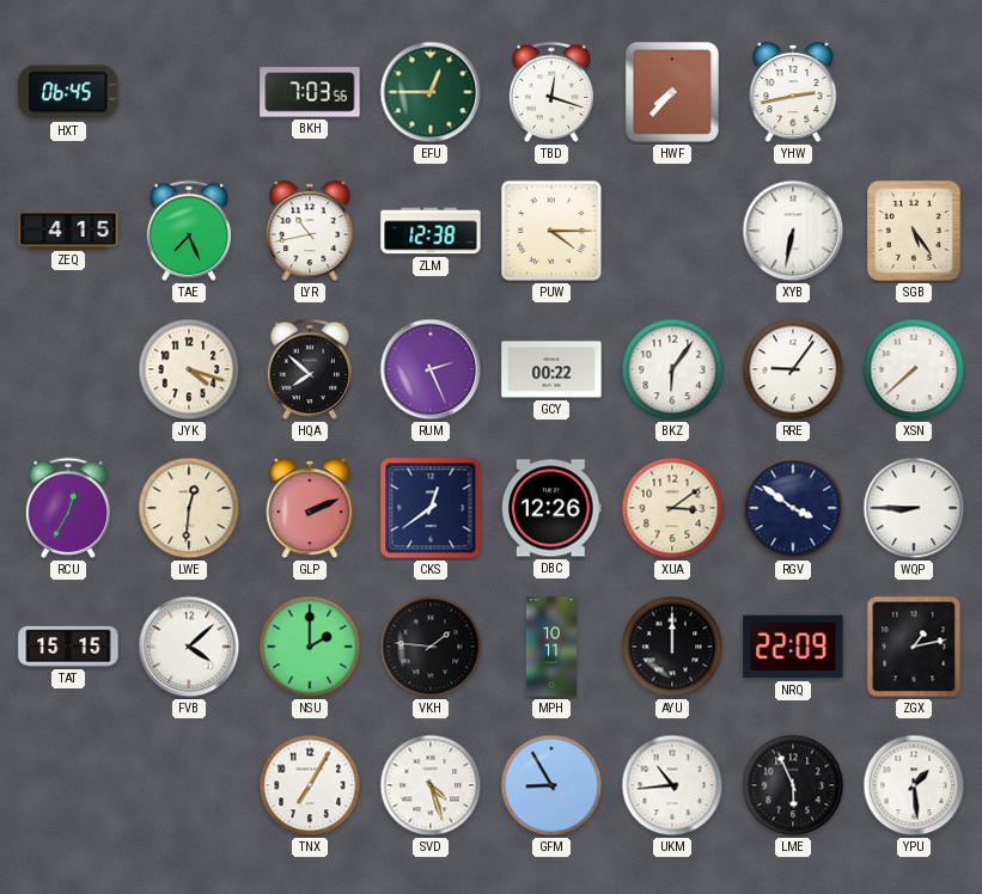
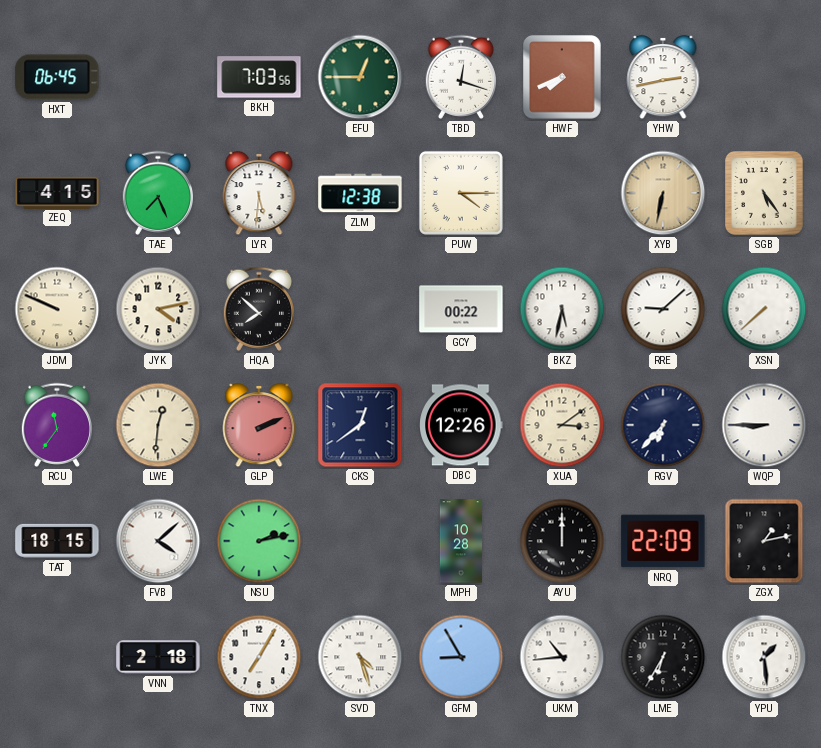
HWF: 7:37 -> 7:41
LYR: 10:43 -> 5:31
XYB dial: white -> champagne
JDM: none -> 9:49
JYK: 4:18 -> 4:13
RUM: 2:26 -> none
BKZ: 6:06 -> 5:32
RRE: 9:06 -> 9:08
RCU: 12:35 -> 11:36
RGV: 3:51 -> 6:37
TAT: 15:15 -> 18:15
NSU: 2:00 -> 2:13
VKH: 1:46 -> none
MPH: 10:11 -> 10:28
VNN: none -> 2:18
LME: 5:56 -> 6:35
